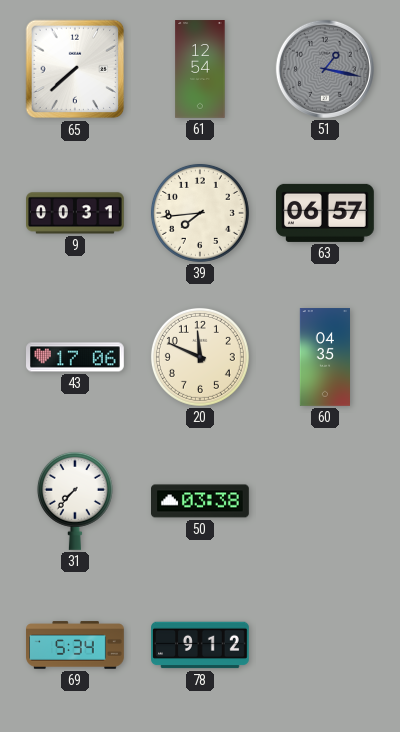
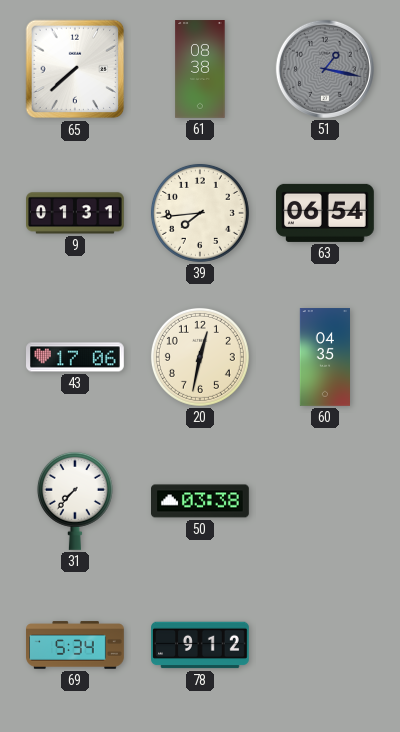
61: 12:54 -> 08:38
9: 00:31 -> 01:31
63: 06:57 -> 06:54
20: 11:49 -> 12:32
